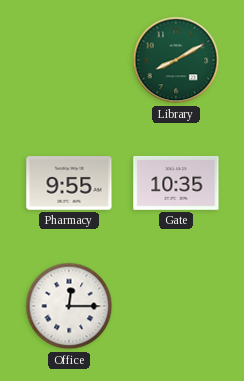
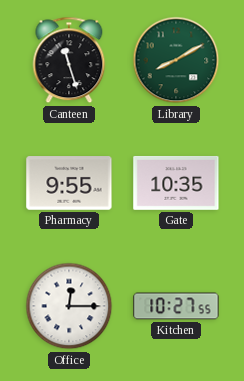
Canteen: none -> 11:27
Kitchen: none -> 10:27
